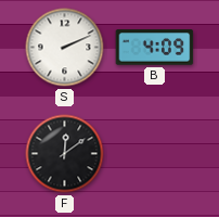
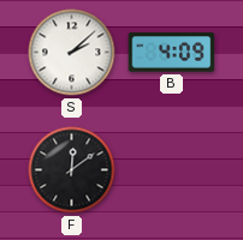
S: 2:11 -> 2:08
